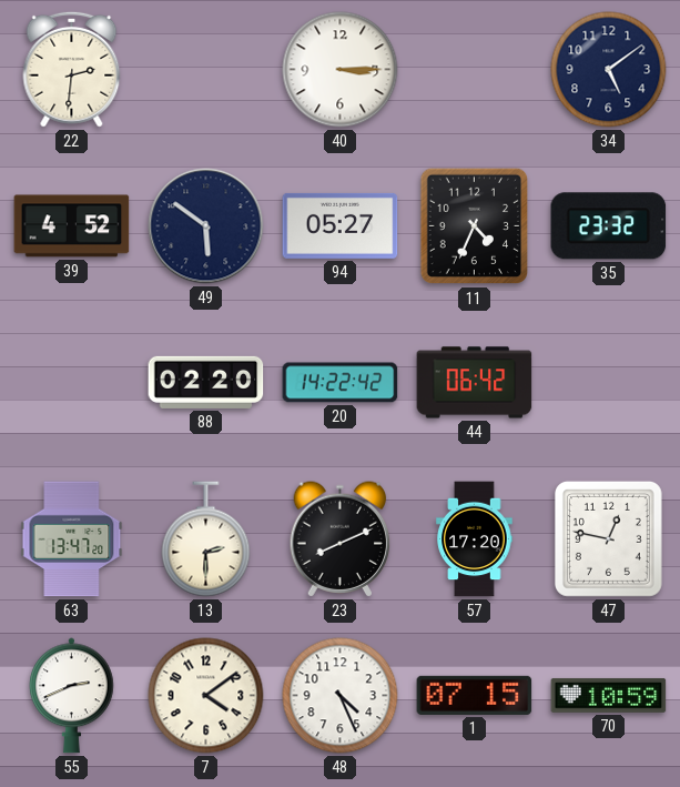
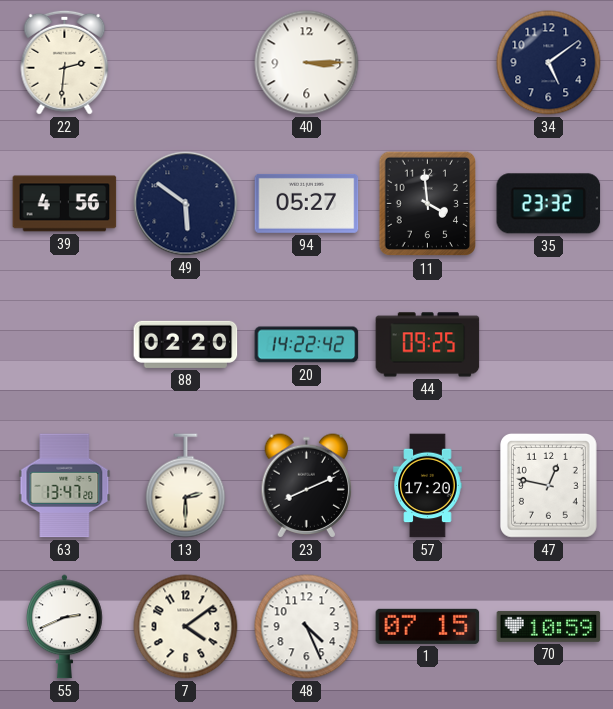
39: 4:52 -> 4:56
11: 4:34 -> 3:59
44: 06:42 -> 09:25
